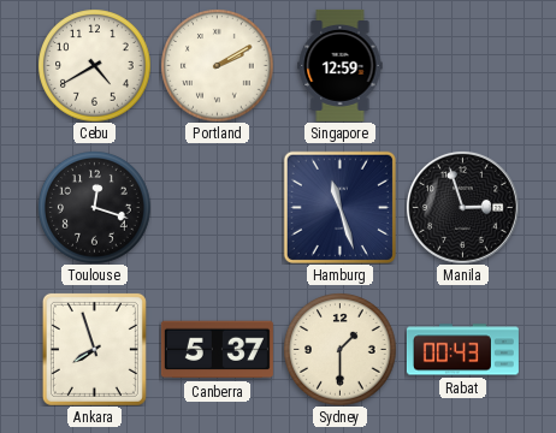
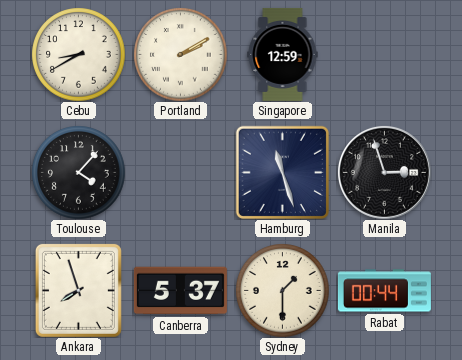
Cebu: 4:40 -> 8:40
Toulouse: 12:18 -> 4:07
Rabat: 00:43 -> 00:44
